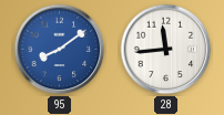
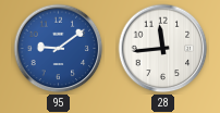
95: 8:09 -> 9:09
